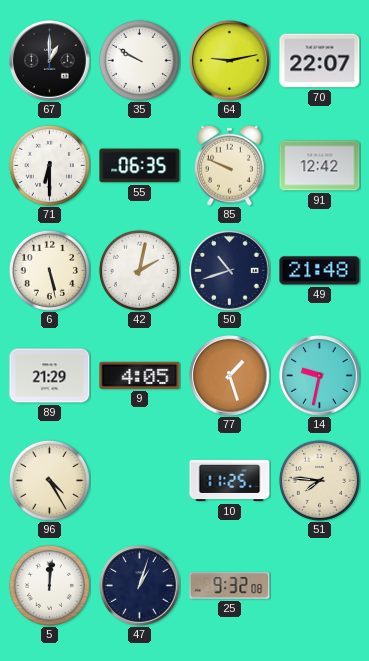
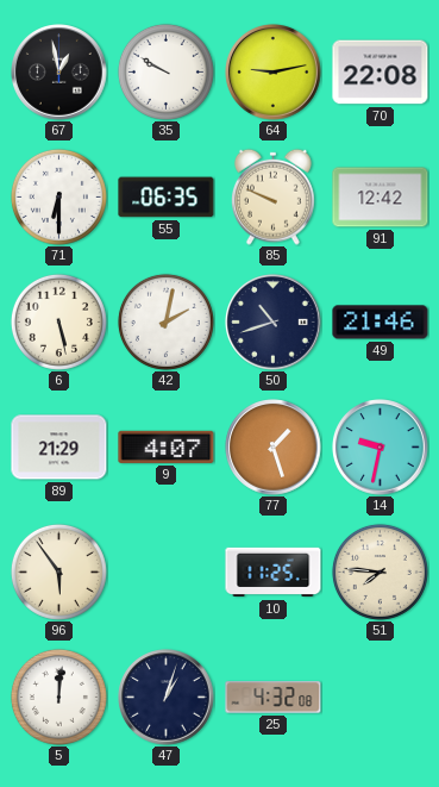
67: 1:00 -> 12:58
70: 22:07 -> 22:08
49: 21:48 -> 21:46
9: 4:05 -> 4:07
96: 4:25 -> 5:54
25: 9:32 -> 4:32
